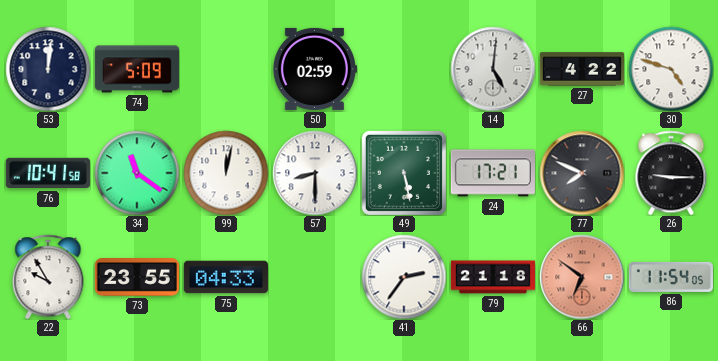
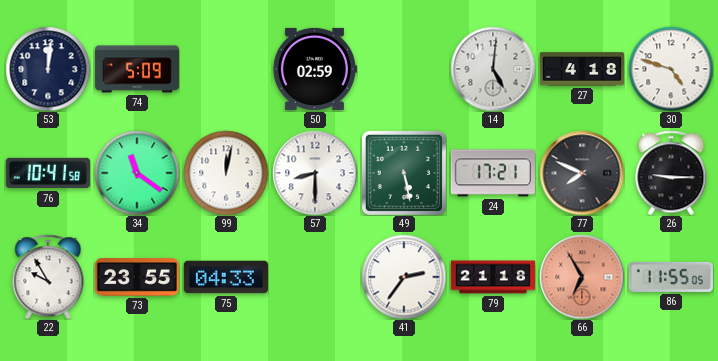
27: 4:22 -> 4:18
66: 6:51 -> 6:55
86: 11:54 -> 11:55
